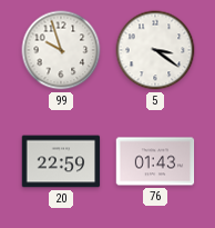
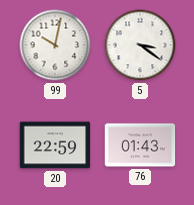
99: 9:57 -> 10:02
